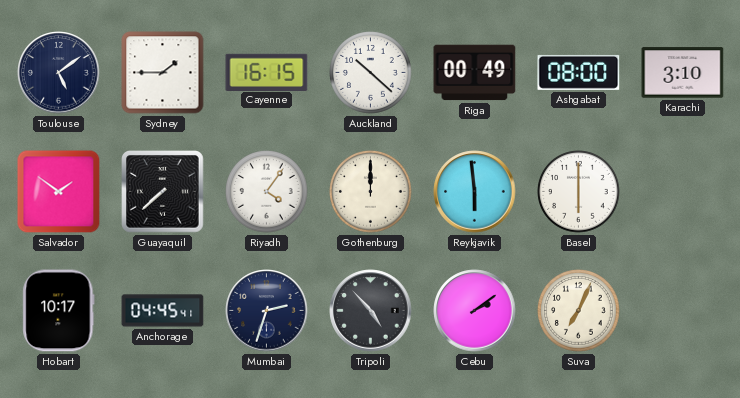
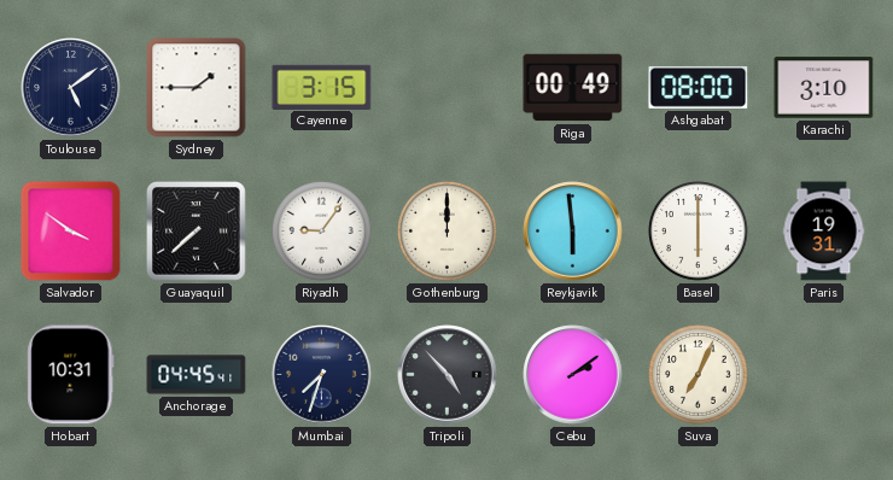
Cayenne: 16:15 -> 3:15
Auckland: 10:22 -> none
Salvador: 1:51 -> 3:51
Riyadh: 4:06 -> 9:06
Paris: none -> 19:31
Hobart: 10:17 -> 10:31
Mumbai: 2:33 -> 7:33
